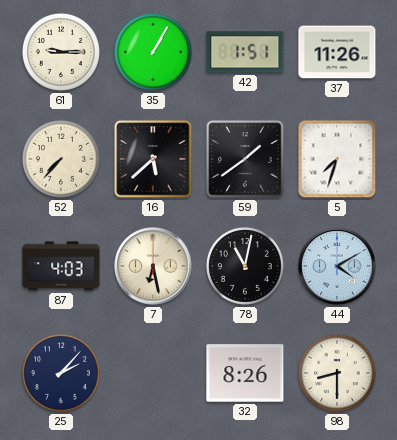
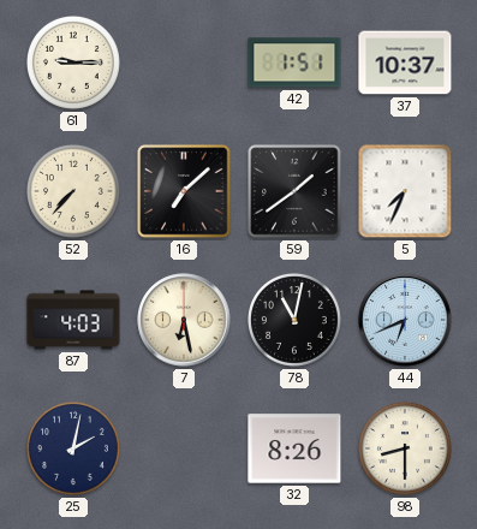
35: 1:05 -> none
37: 11:26 -> 10:37
16: 5:38 -> 7:08
5: 7:33 -> 7:34
44: 4:10 -> 6:41
25: 2:07 -> 2:02
